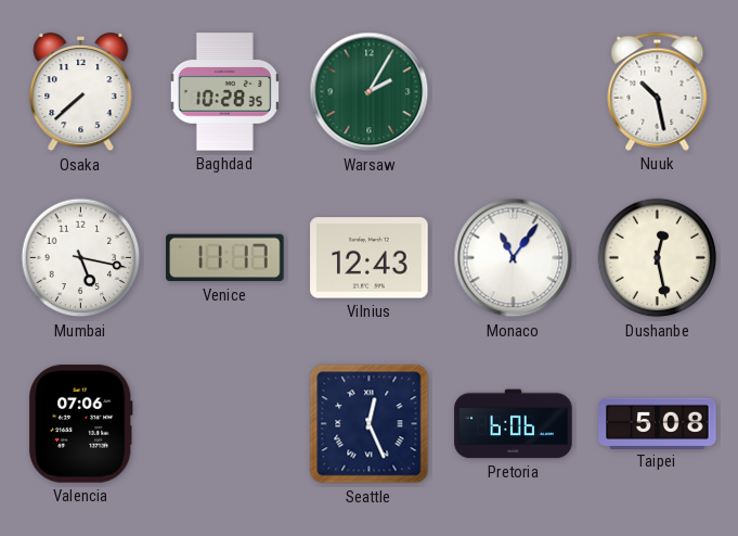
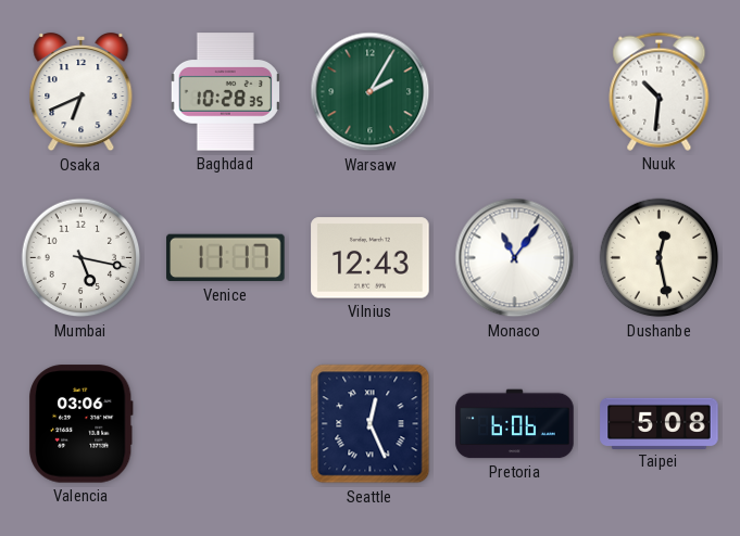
Osaka: 7:38 -> 6:41
Nuuk: 10:28 -> 10:31
Valencia: 07:06 -> 03:06
